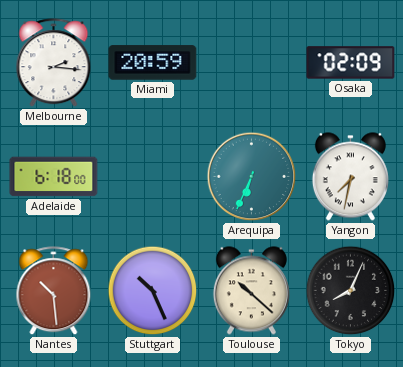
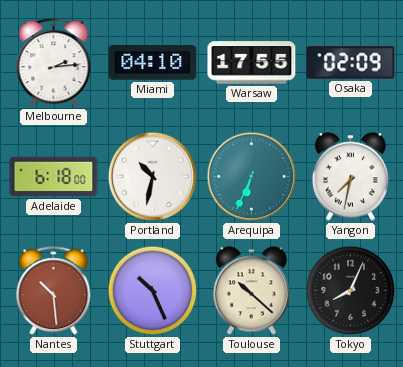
Melbourne: 2:16 -> 2:14
Miami: 20:59 -> 04:10
Warsaw: none -> 17:55
Portland: none -> 10:32
